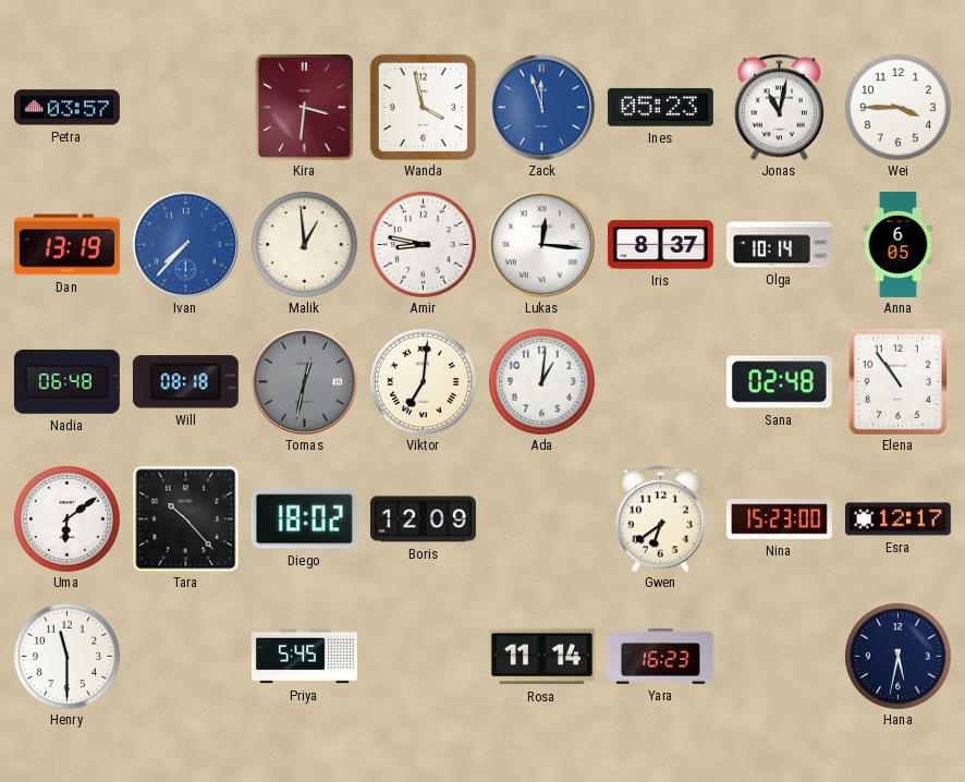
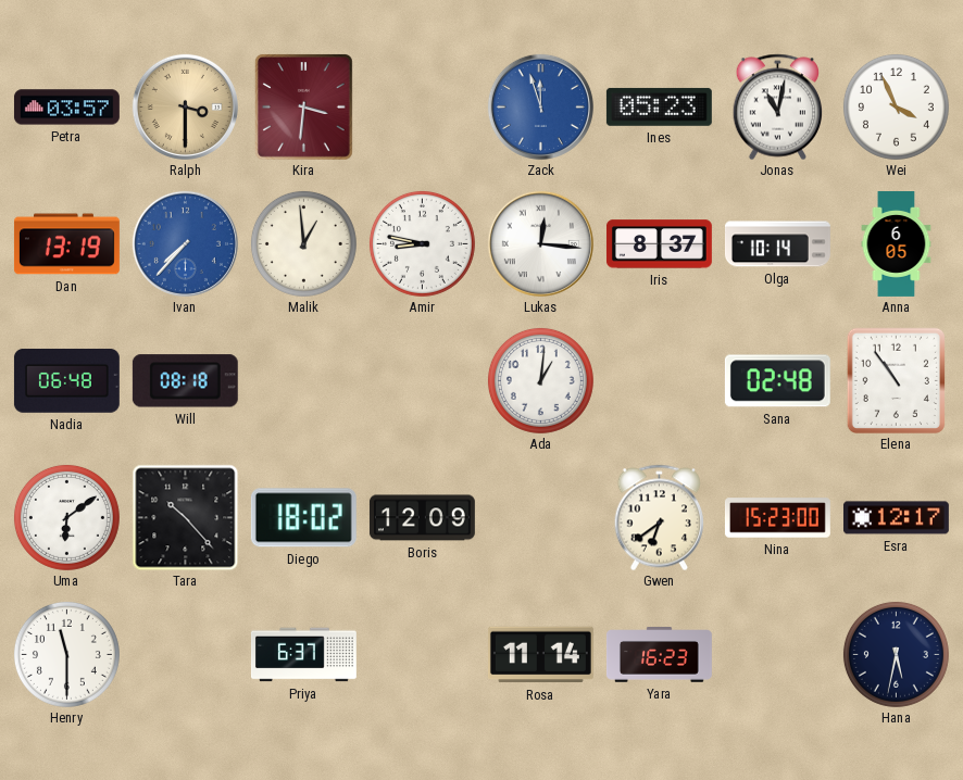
Ralph: none -> 3:30
Wanda: 3:58 -> none
Wei: 3:45 -> 3:56
Tomas: 12:32 -> none
Viktor: 7:01 -> none
Priya: 5:45 -> 6:37
